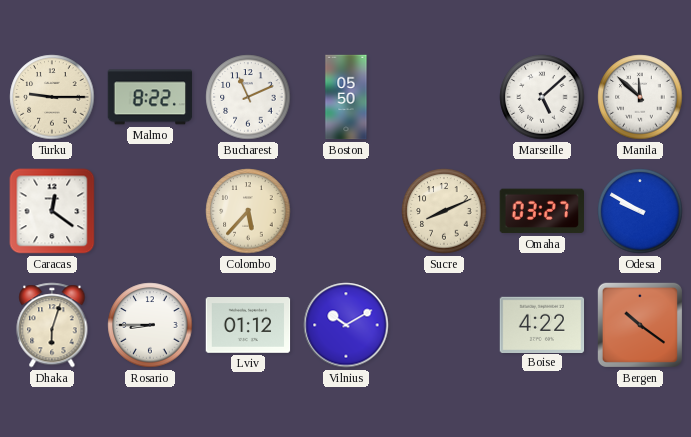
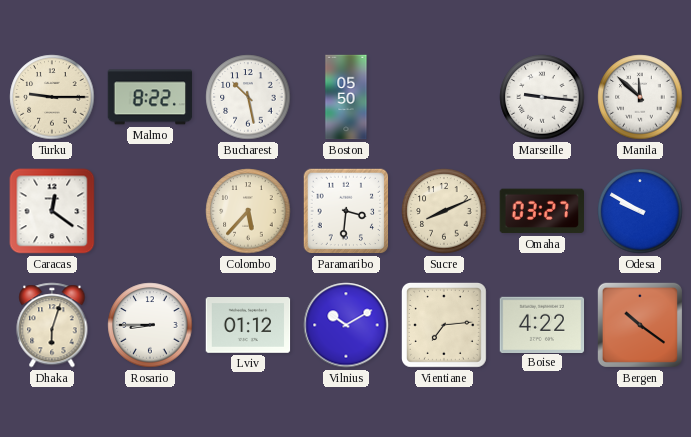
Bucharest: 11:11 -> 10:28
Marseille: 5:08 -> 9:16
Paramaribo: none -> 3:31
Vientiane: none -> 7:14
